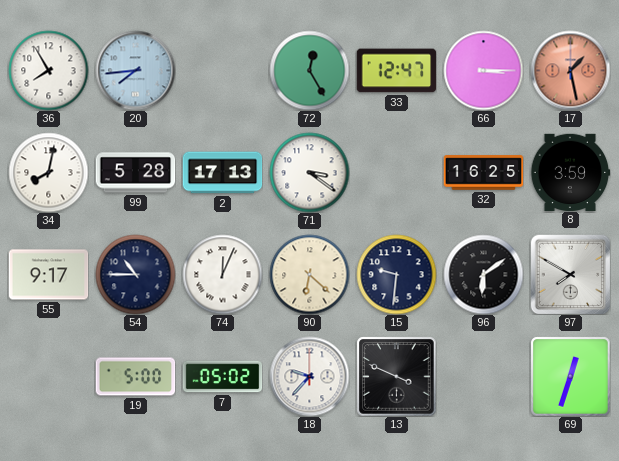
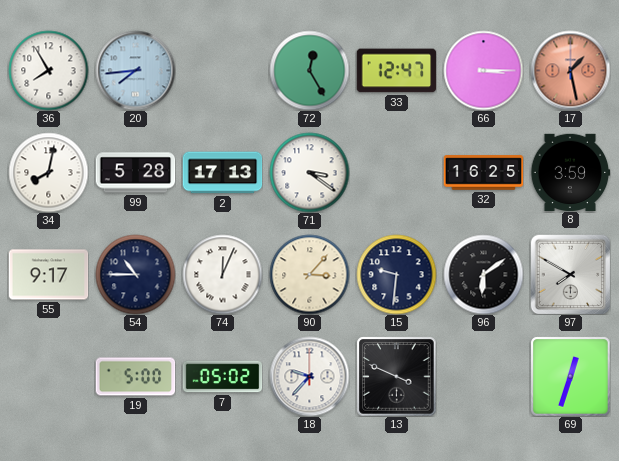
90: 6:22 -> 3:07
